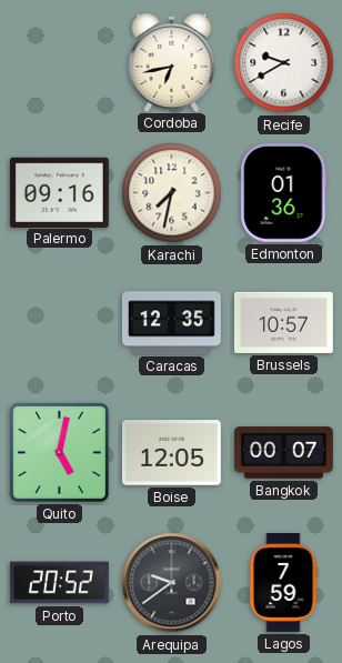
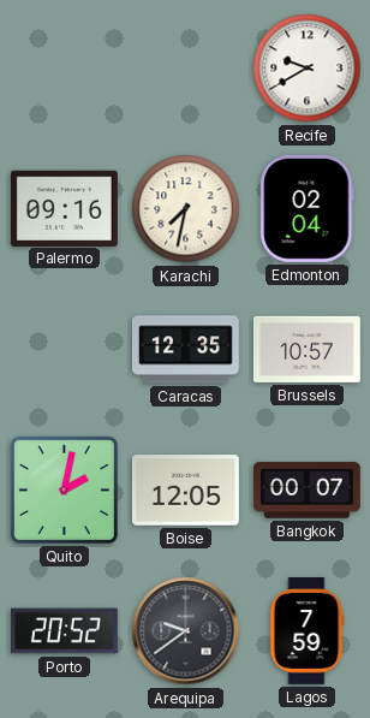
Cordoba: 6:43 -> none
Edmonton: 01:36 -> 02:04
Quito: 5:02 -> 2:02
